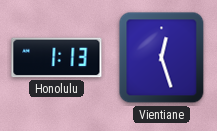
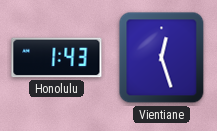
Honolulu: 1:13 -> 1:43
